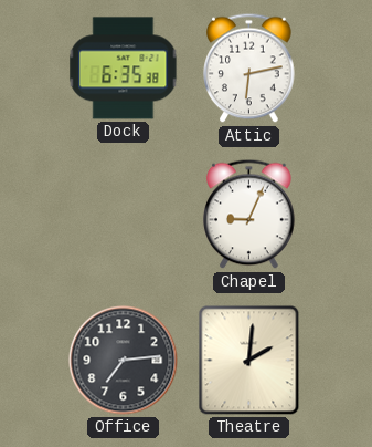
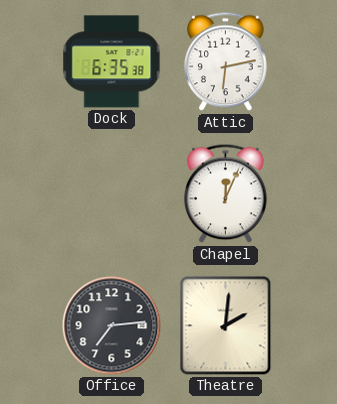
Chapel: 9:04 -> 12:04
